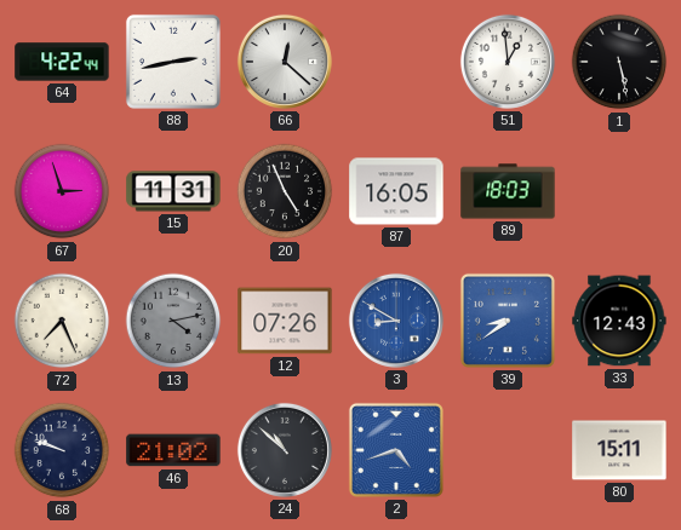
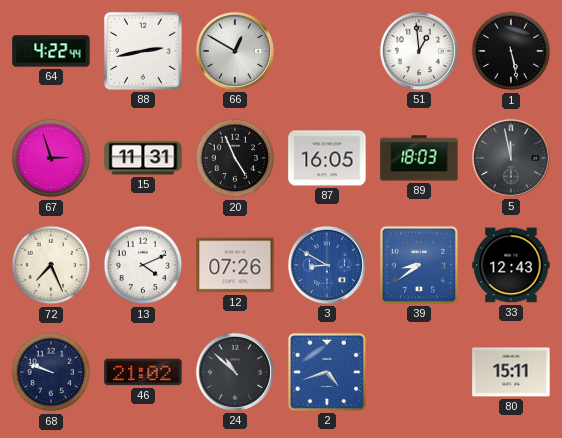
66: 12:22 -> 12:50
5: none -> 11:58
13: 4:13 -> 4:11
13 dial: grey -> white
